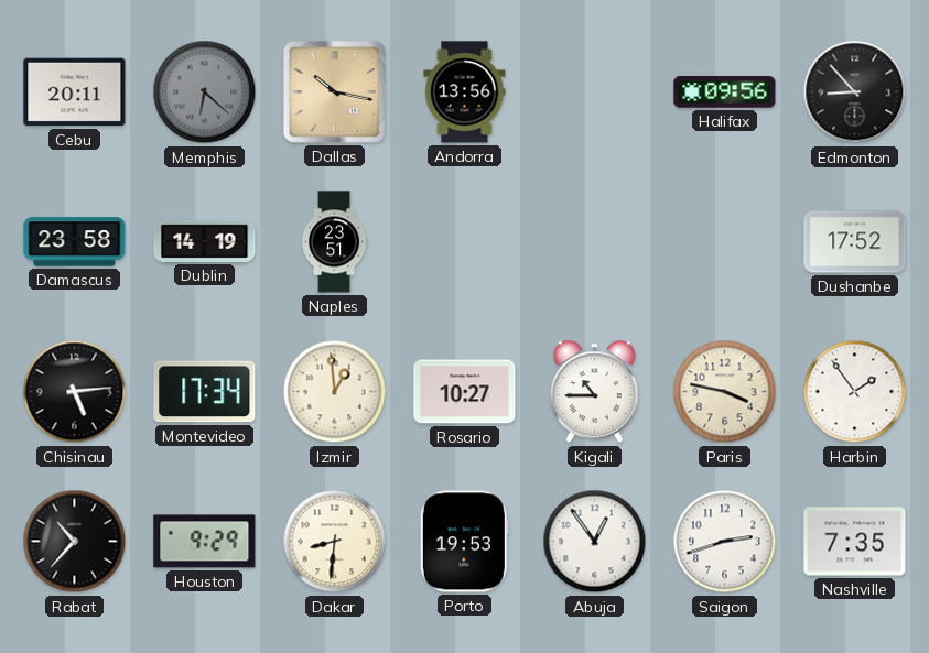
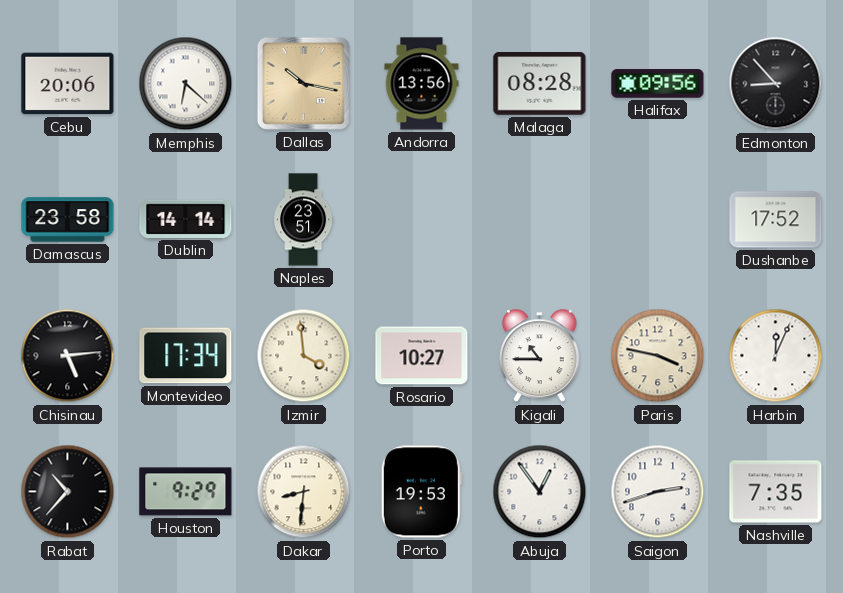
Cebu: 20:11 -> 20:06
Memphis dial: grey -> white
Malaga: none -> 08:28
Dublin: 14:19 -> 14:14
Izmir: 12:59 -> 3:59
Harbin: 1:54 -> 12:04
